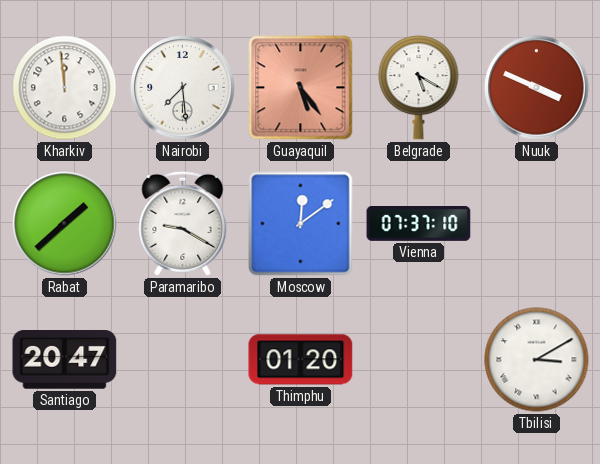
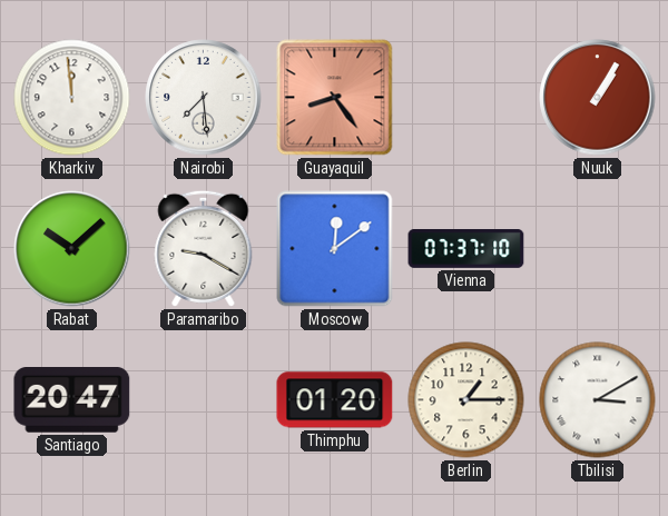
Guayaquil: 5:24 -> 8:24
Belgrade: 5:20 -> none
Nuuk: 3:49 -> 1:05
Rabat: 1:38 -> 10:08
Berlin: none -> 1:15
